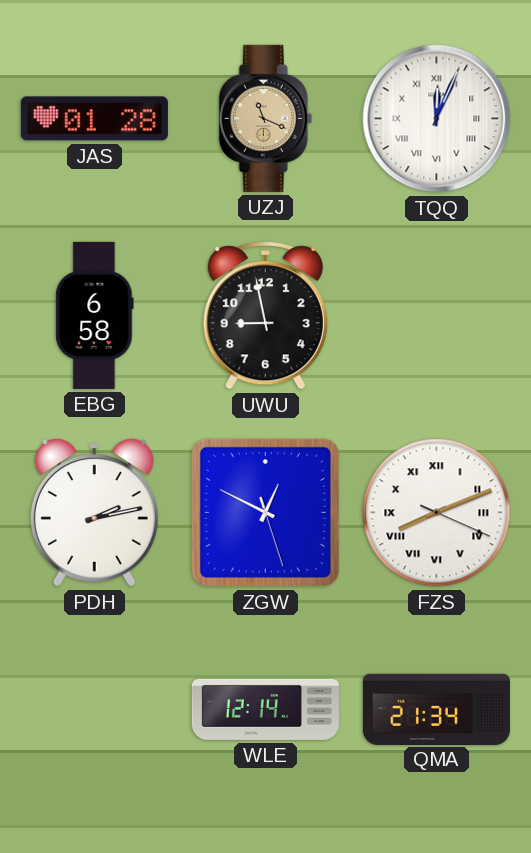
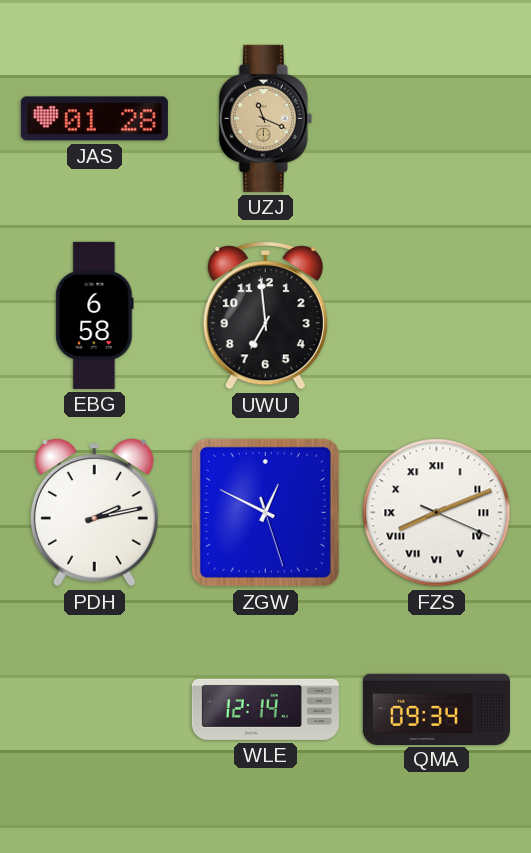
TQQ: 12:04 -> none
UWU: 8:58 -> 6:59
QMA: 21:34 -> 09:34
